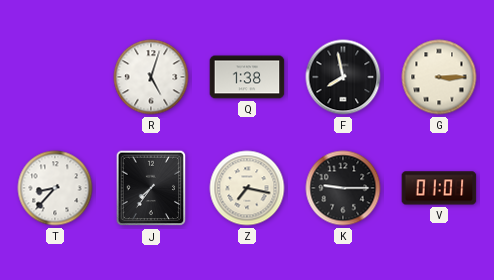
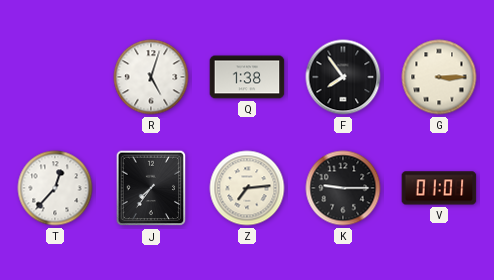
F: 7:58 -> 7:54
T: 8:37 -> 12:37
Z: 7:17 -> 7:14
